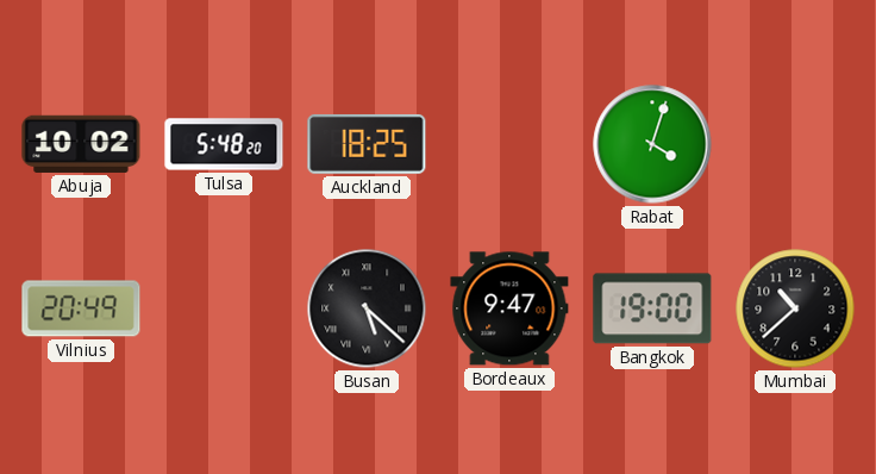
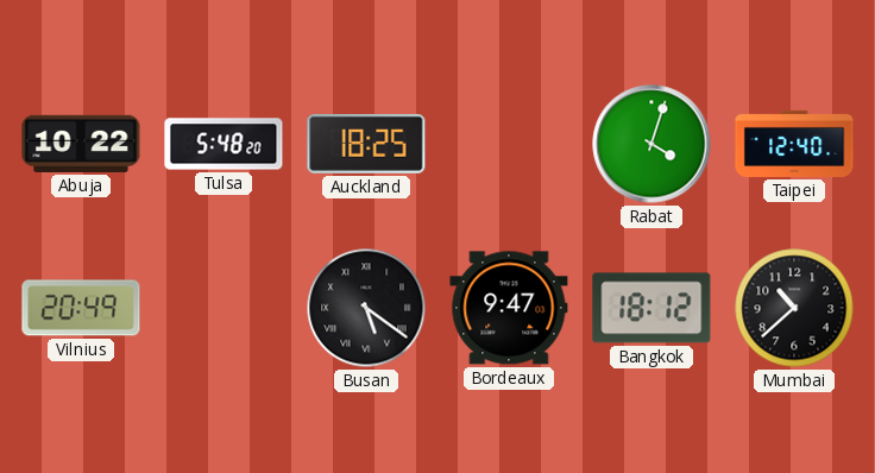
Abuja: 10:02 -> 10:22
Taipei: none -> 12:40
Busan: 5:22 -> 5:21
Bangkok: 19:00 -> 18:12
